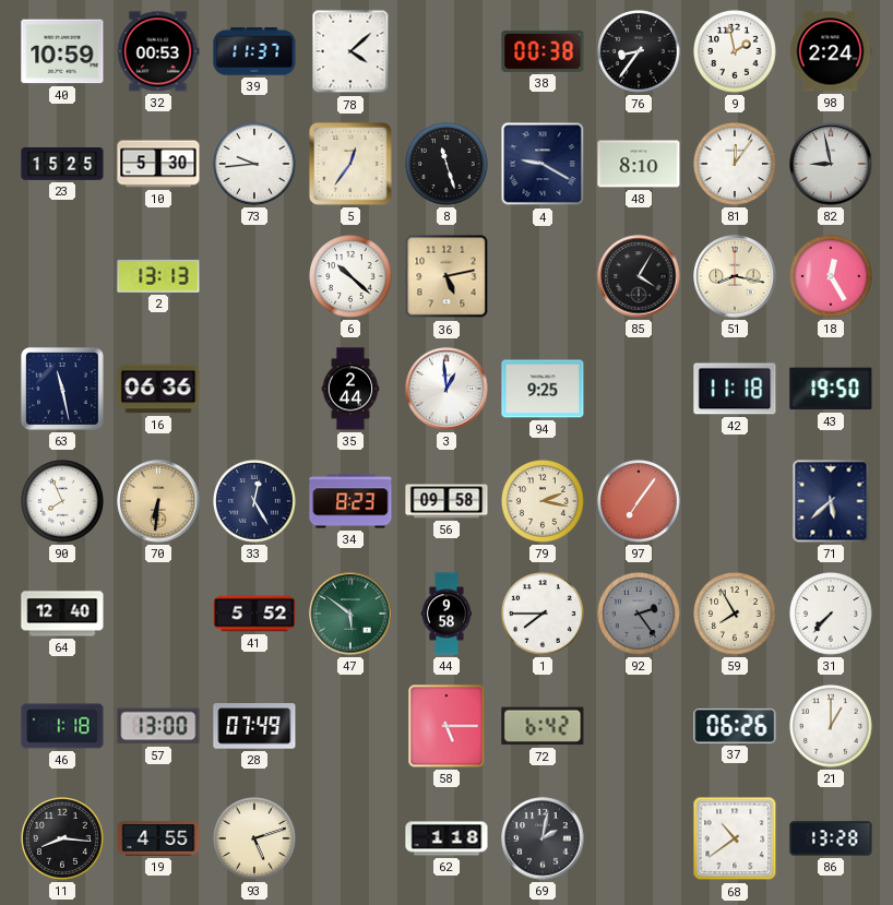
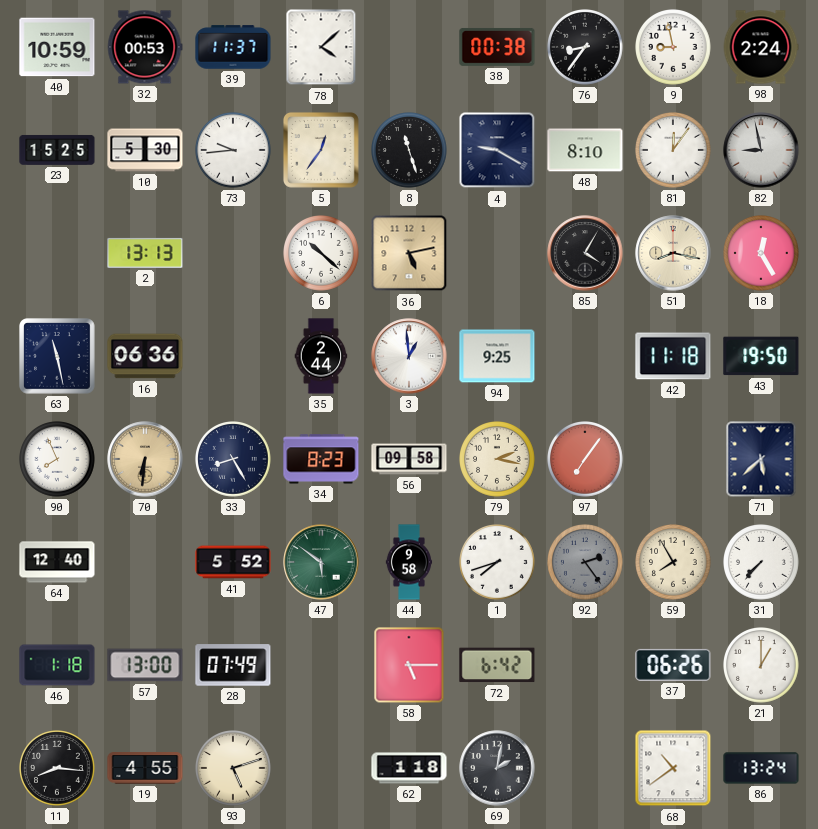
9: 1:58 -> 8:58
33: 12:25 -> 8:25
1: 7:45 -> 7:42
86: 13:28 -> 13:24
